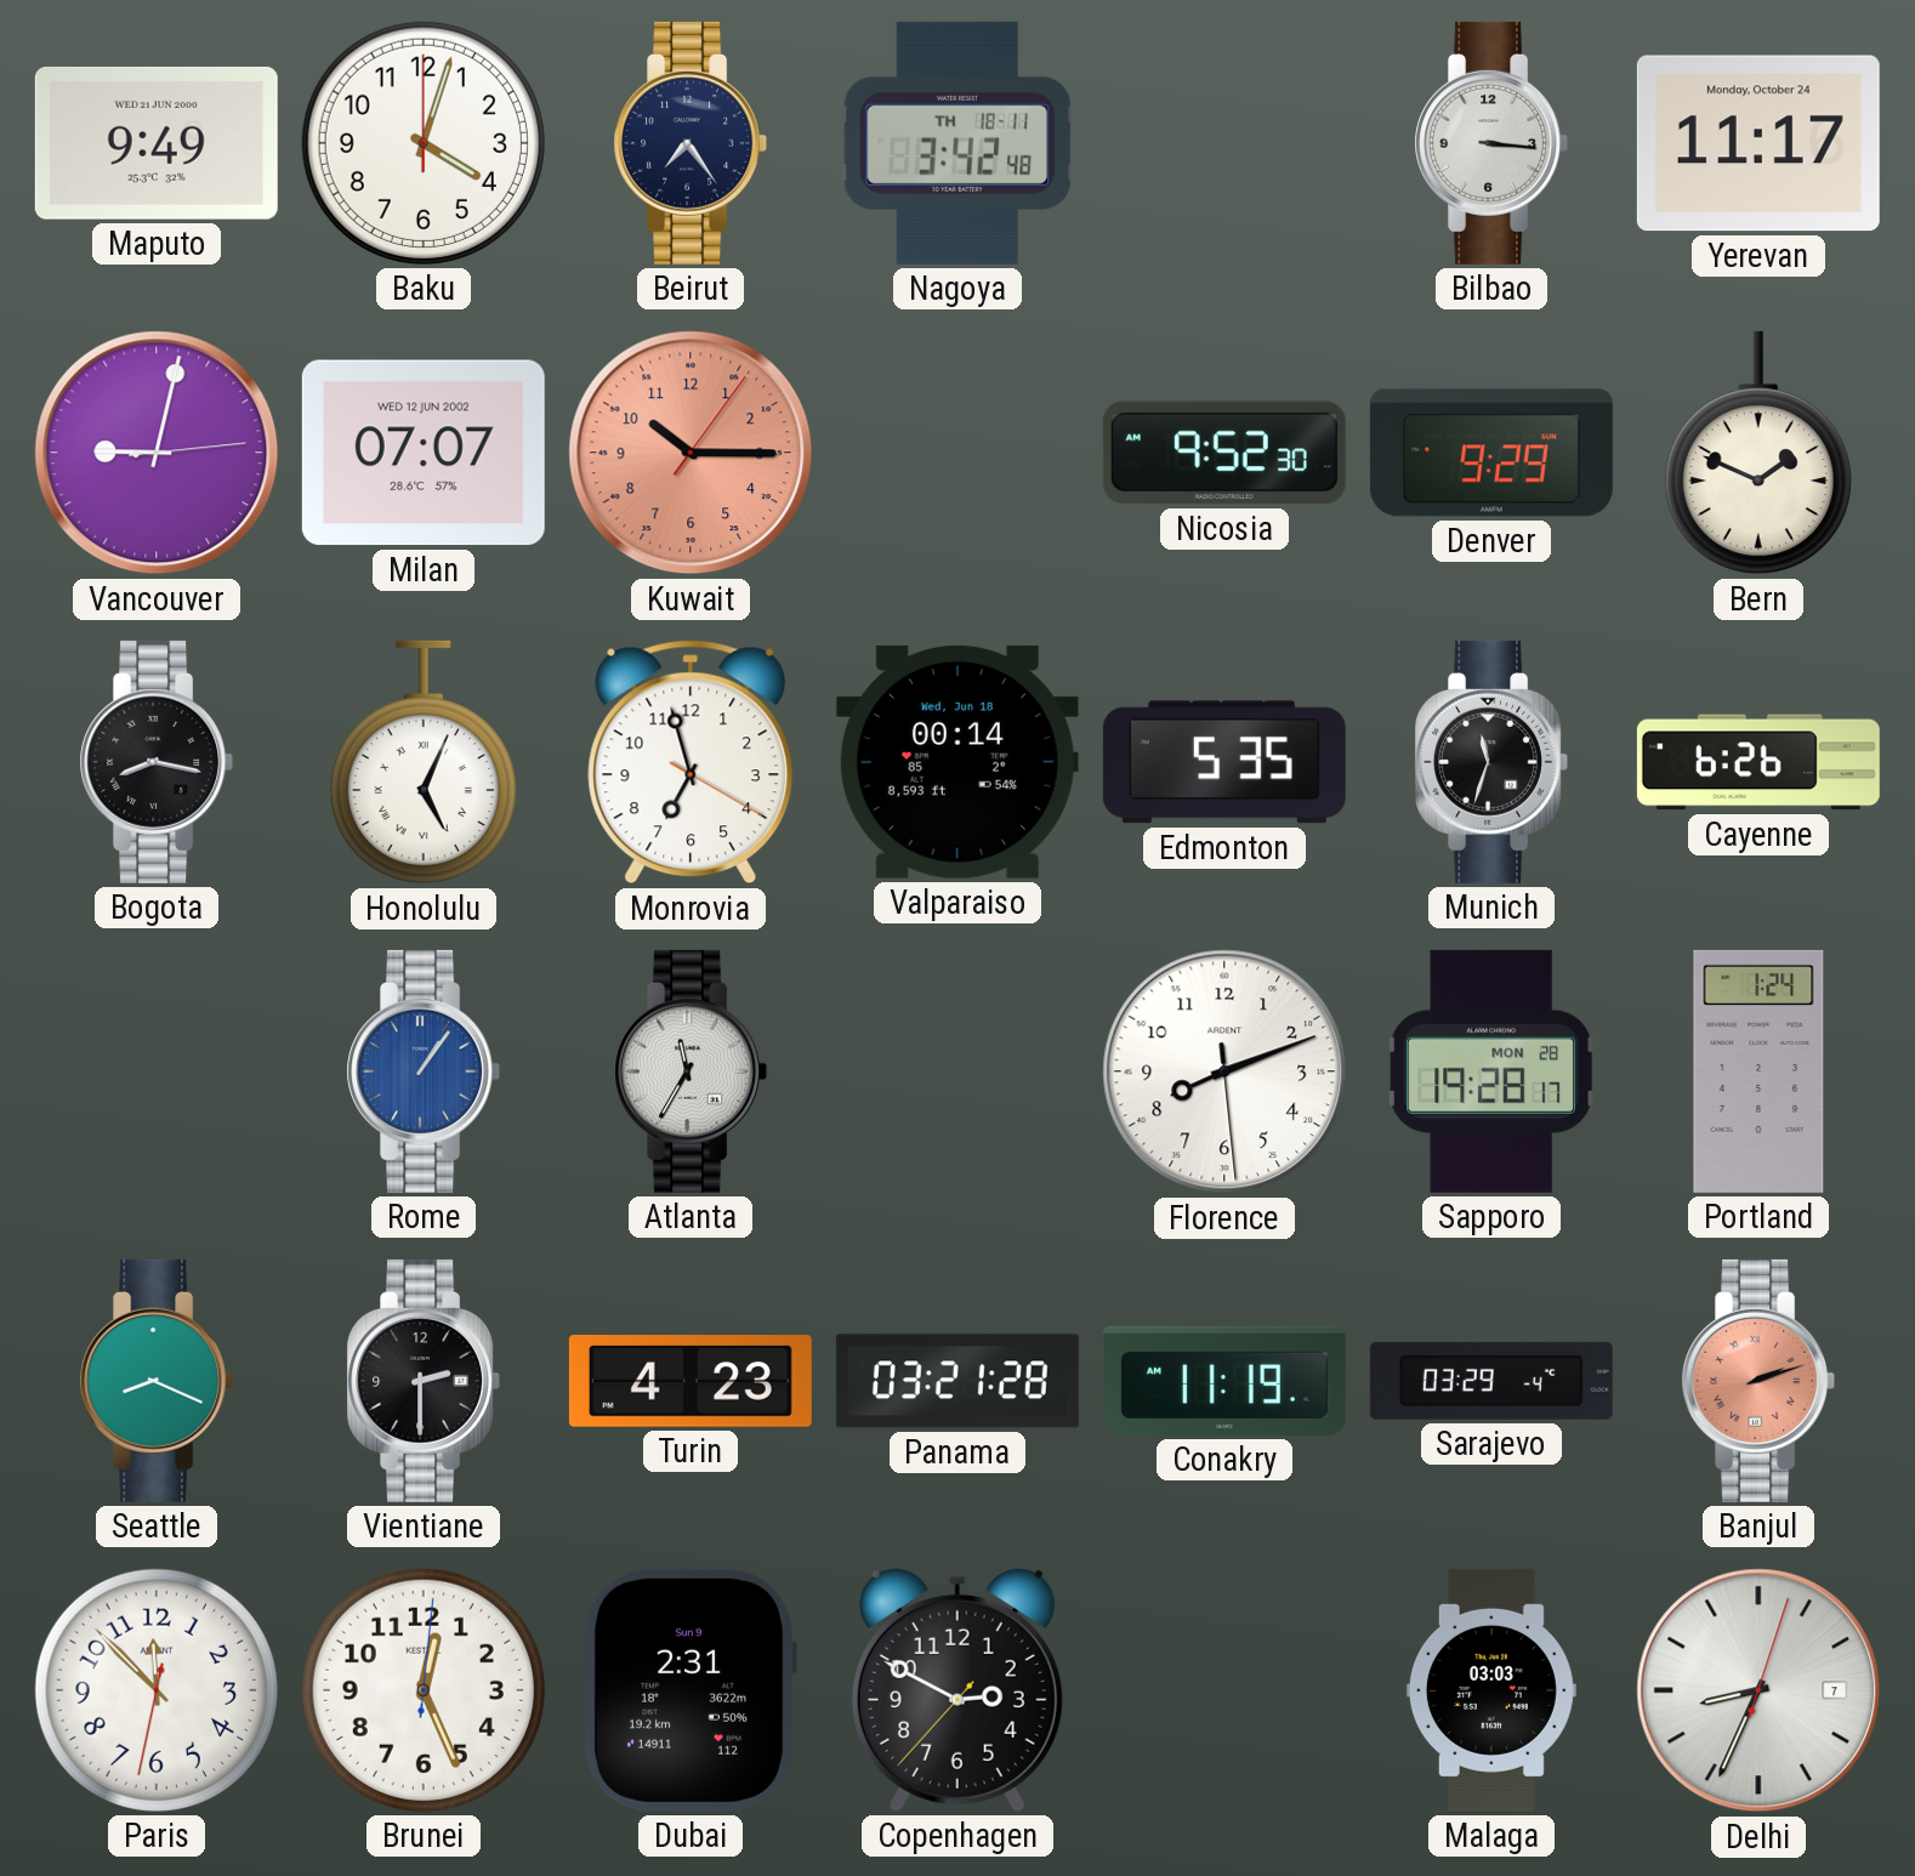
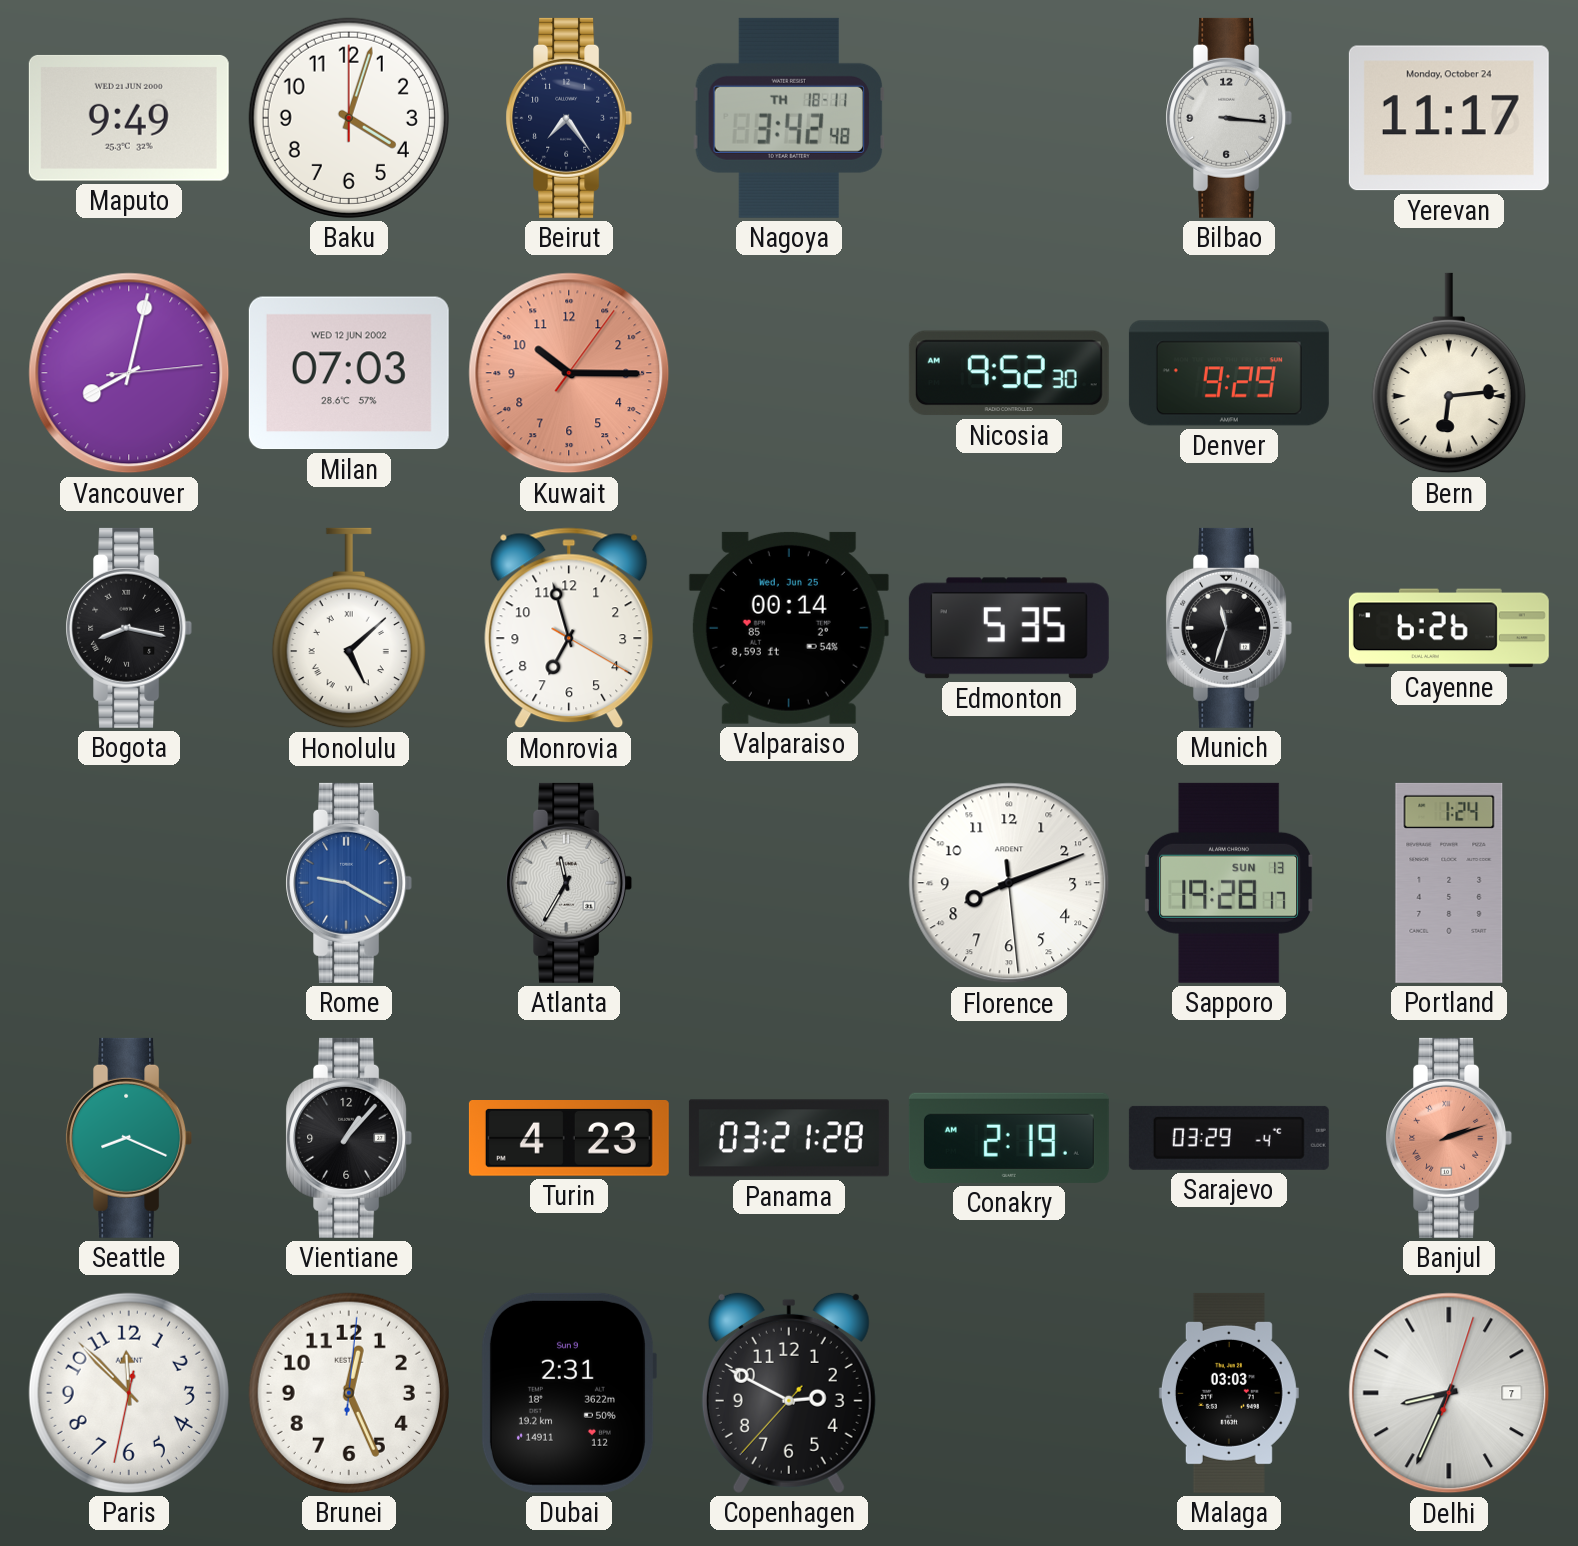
Vancouver: 9:02 -> 8:02
Milan: 07:07 -> 07:03
Bern: 1:49 -> 6:14
Honolulu: 5:04 -> 5:08
Valparaiso date: Wed, Jun 18 -> Wed, Jun 25
Rome: 1:06 -> 9:20
Sapporo date: MON 28 -> SUN 13
Vientiane: 2:30 -> 1:07
Conakry: 11:19 -> 2:19
